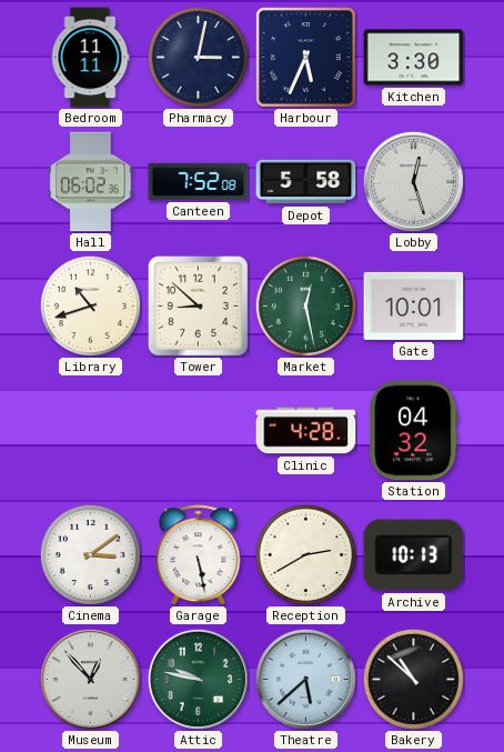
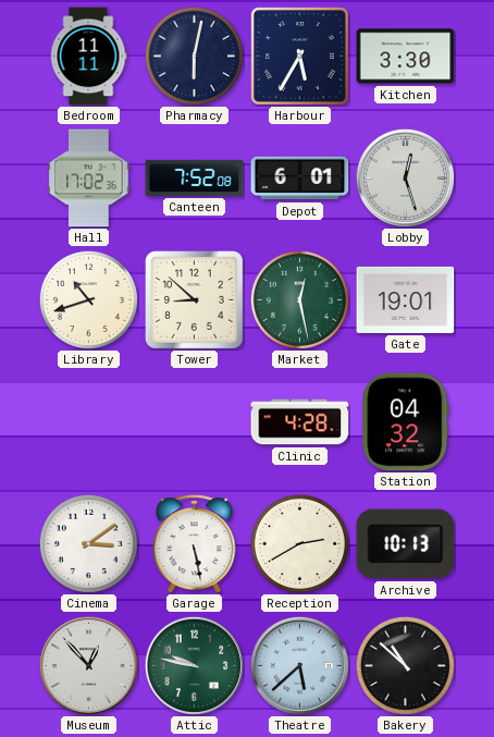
Pharmacy: 3:02 -> 6:02
Harbour: 5:34 -> 5:35
Hall: 06:02 -> 17:02
Depot: 5:58 -> 6:01
Gate: 10:01 -> 19:01
